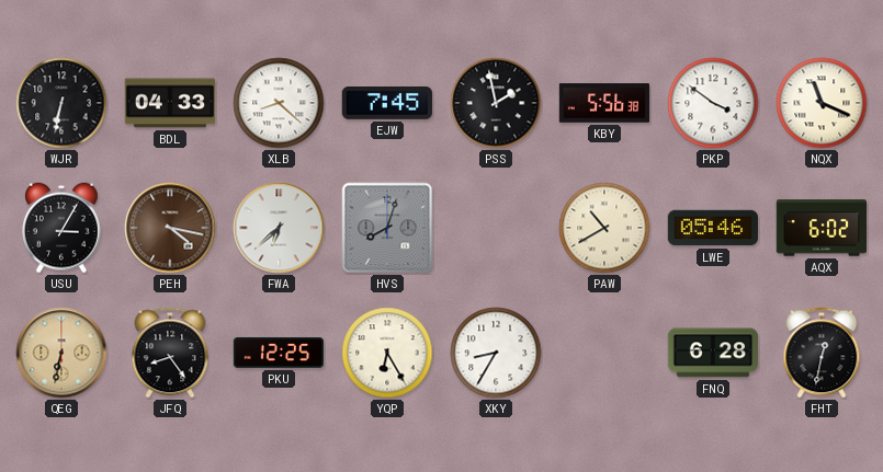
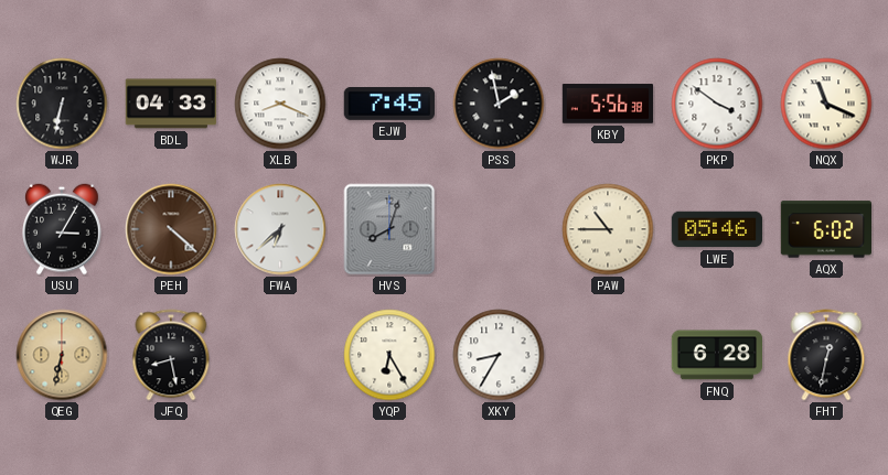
XLB: 8:22 -> 8:19
PEH: 4:17 -> 4:22
PAW: 10:40 -> 10:45
JFQ: 8:24 -> 8:28
PKU: 12:25 -> none
